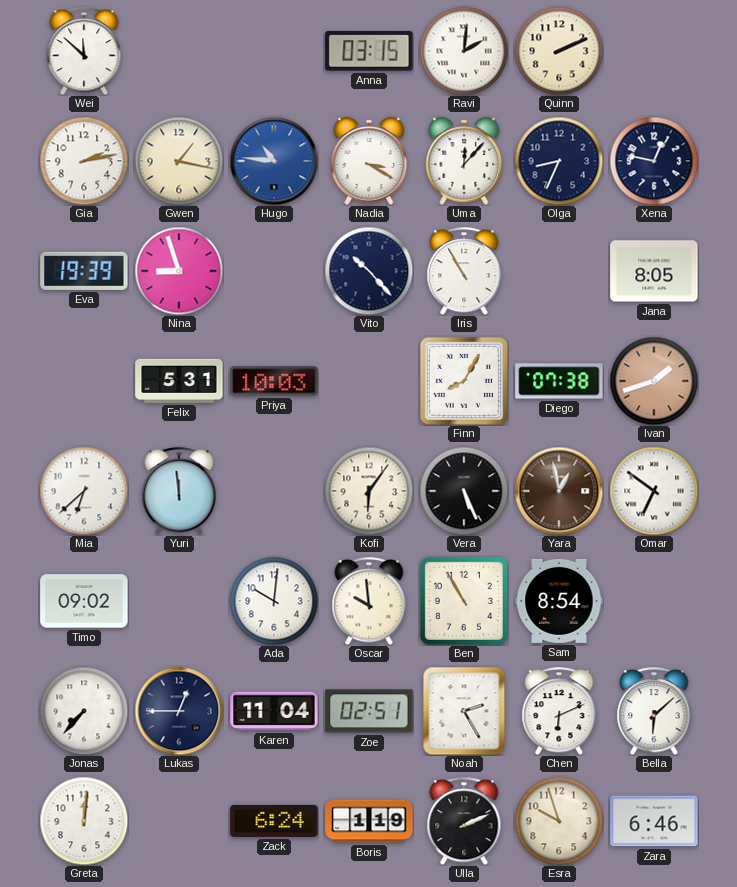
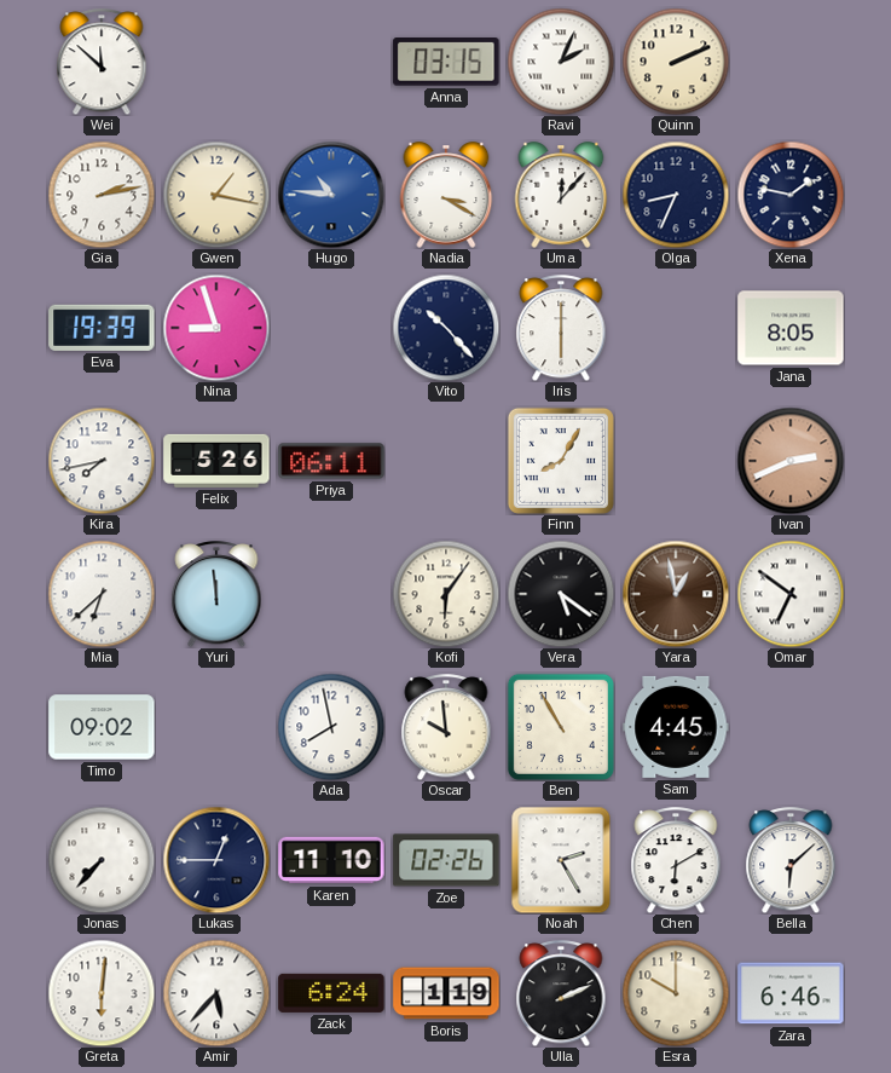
Ravi: 2:01 -> 2:04
Xena: 12:47 -> 1:47
Iris: 10:55 -> 6:00
Kira: none -> 7:43
Felix: 5:31 -> 5:26
Priya: 10:03 -> 06:11
Diego: 07:38 -> none
Ivan: 1:42 -> 2:41
Vera: 5:26 -> 5:21
Ada: 10:01 -> 7:58
Sam: 8:54 -> 4:45
Karen: 11:04 -> 11:10
Zoe: 02:51 -> 02:26
Chen: 6:11 -> 6:10
Greta: 12:01 -> 6:01
Amir: none -> 5:37
Esra: 9:57 -> 10:00
